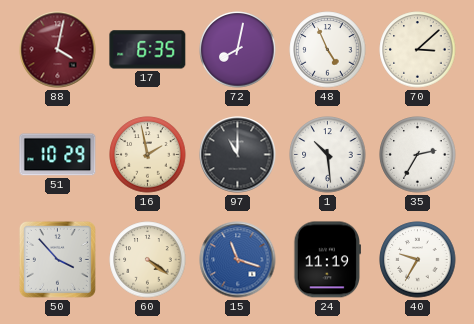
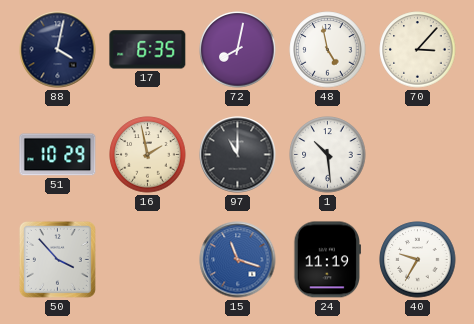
88 dial: burgundy -> navy
48: 4:56 -> 4:58
70: 3:08 -> 3:07
35: 2:35 -> none
60: 4:21 -> none
